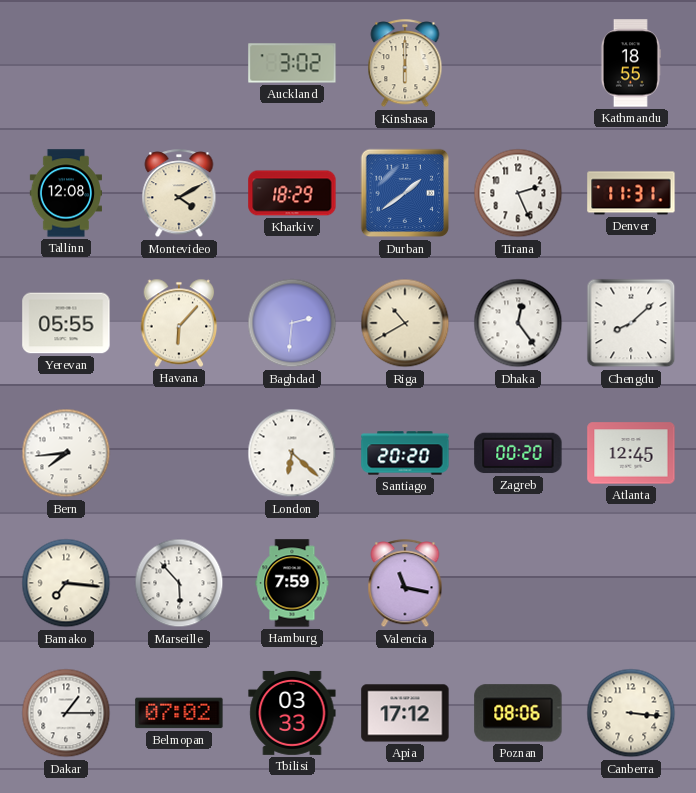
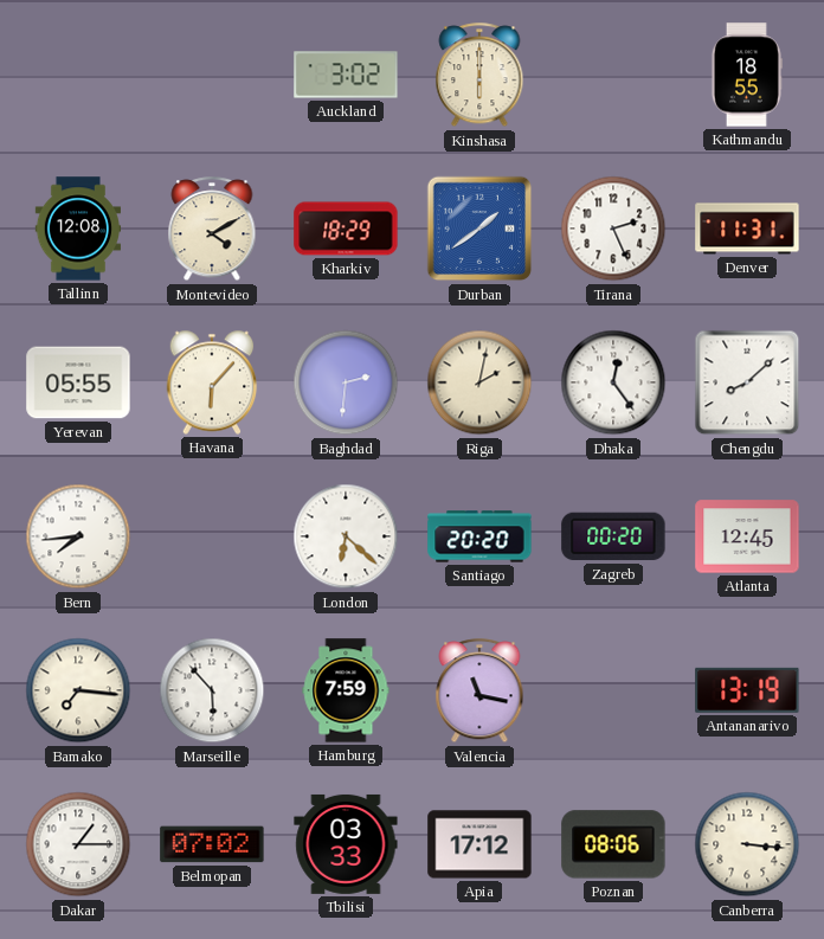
Riga: 10:40 -> 2:02
Antananarivo: none -> 13:19
